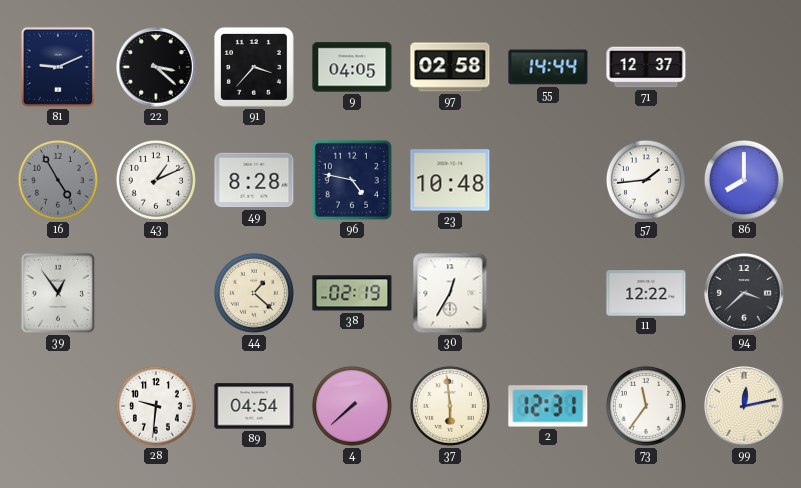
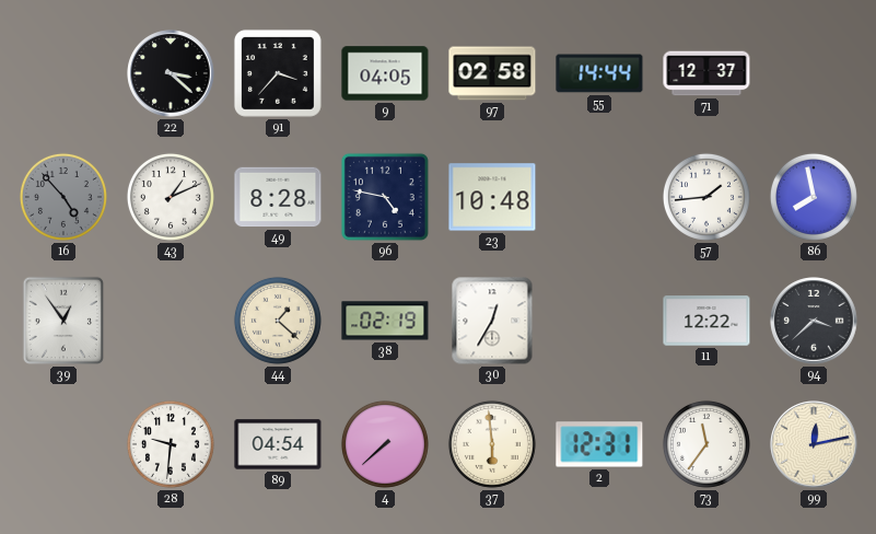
81: 9:11 -> none
16: 4:55 -> 4:53
86: 8:00 -> 7:58
